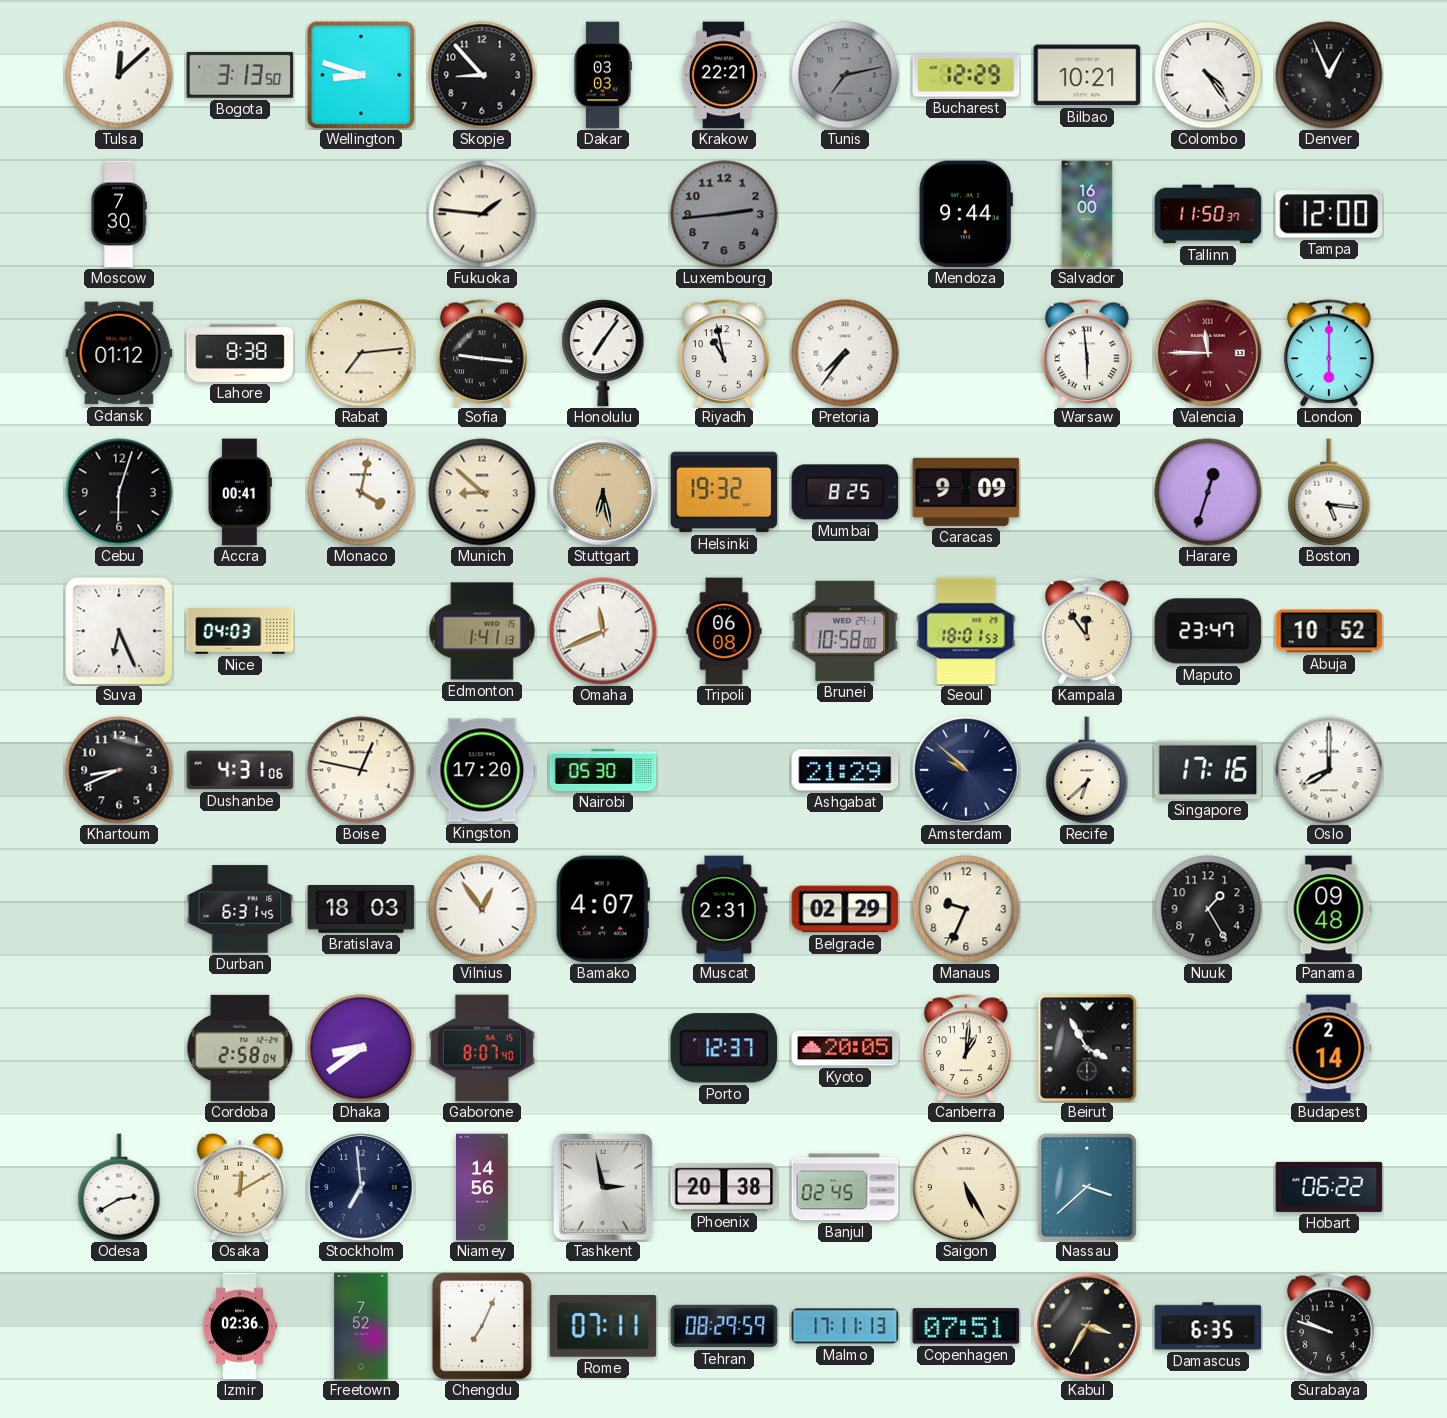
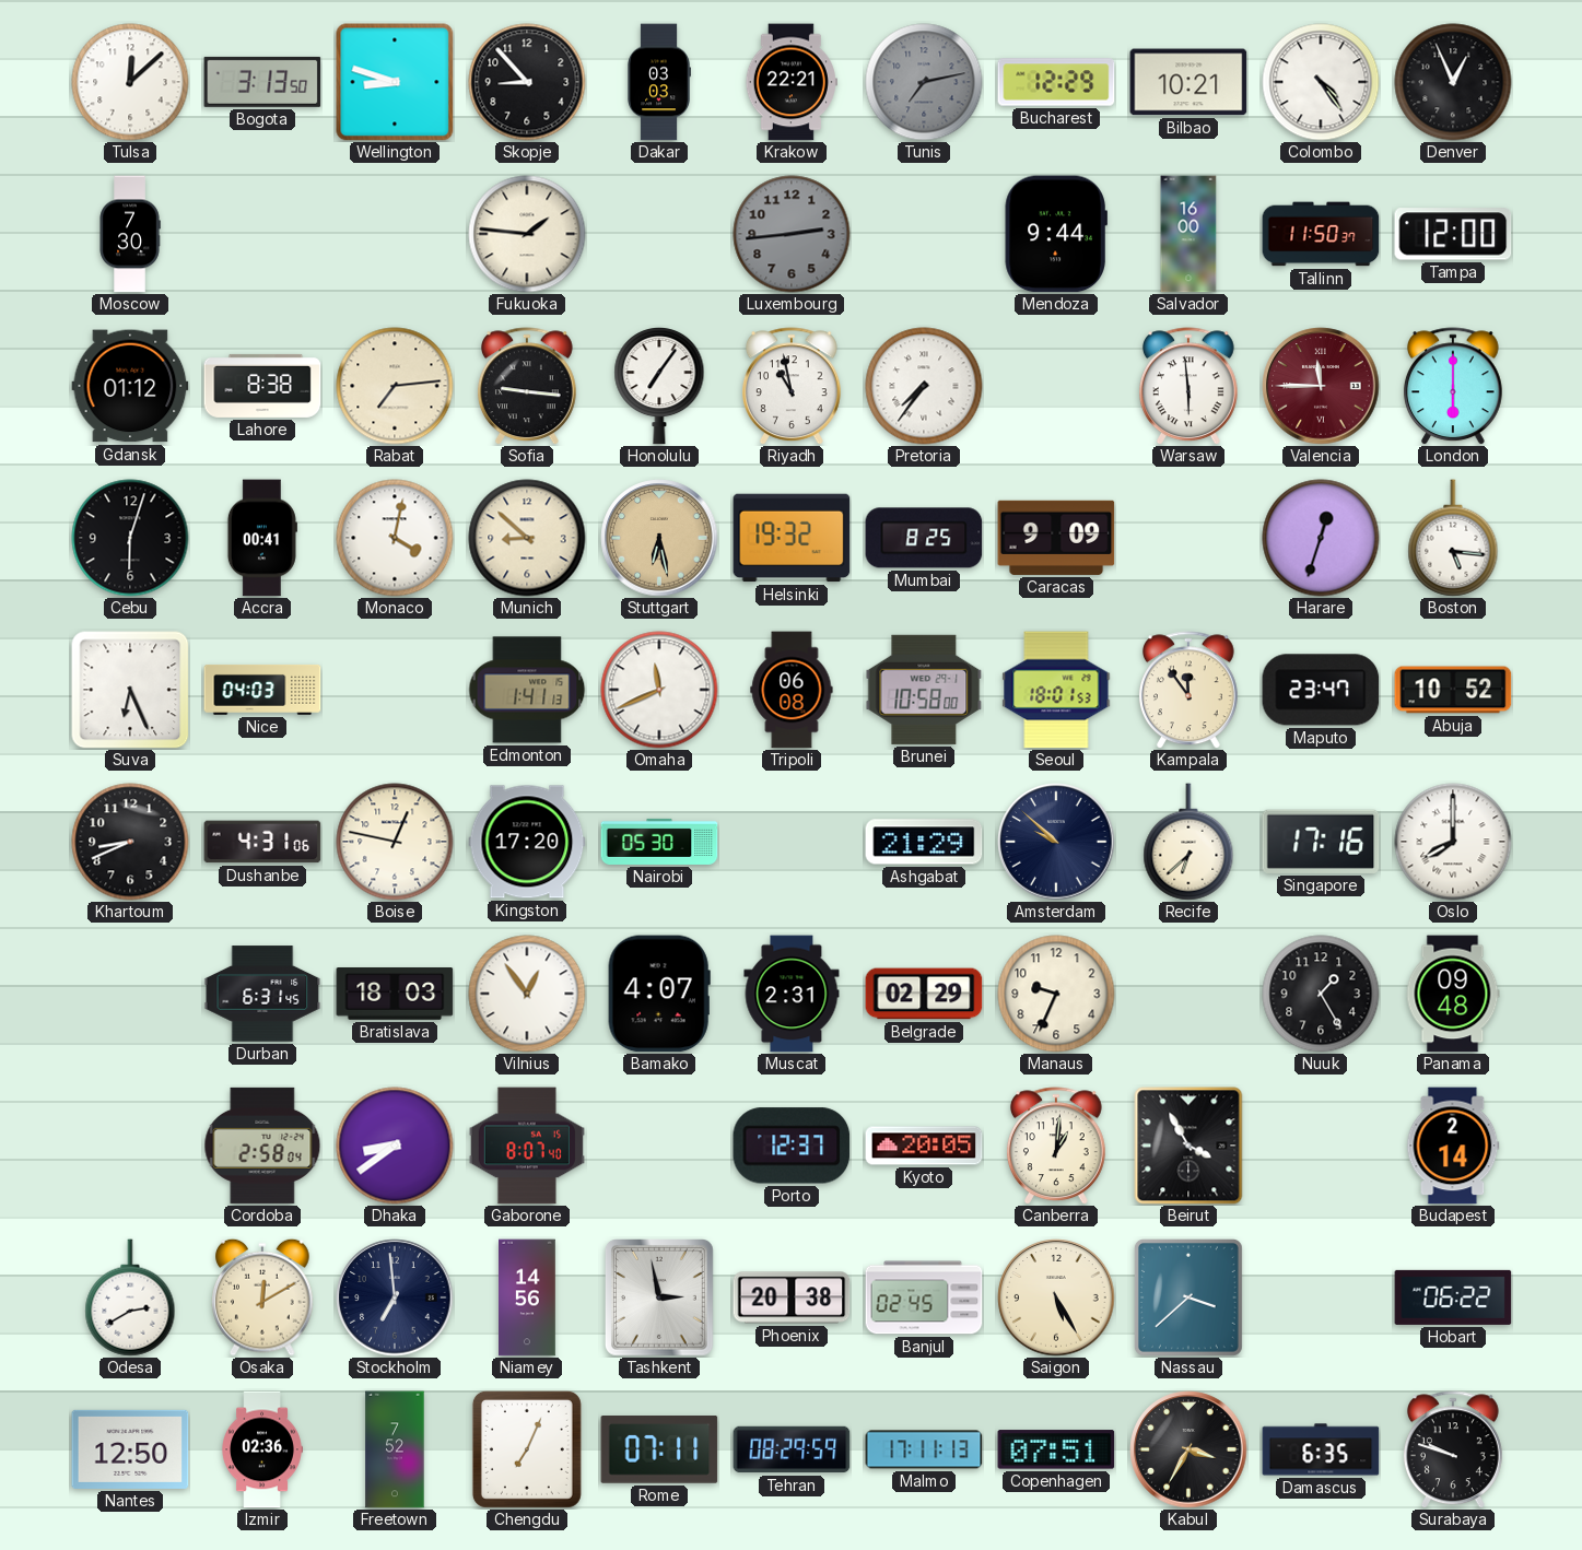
Nantes: none -> 12:50
